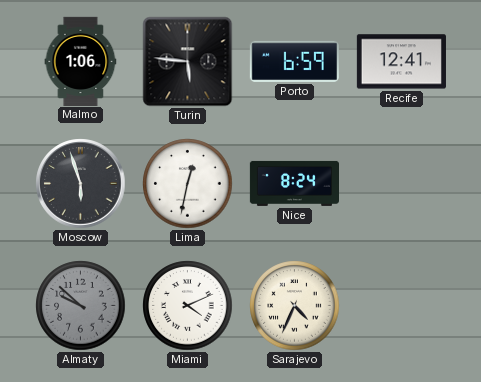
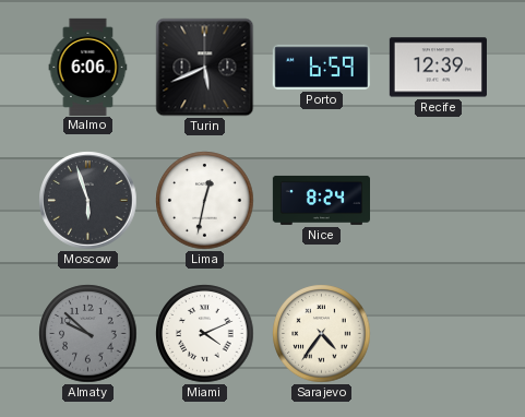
Malmo: 1:06 -> 6:06
Turin: 5:46 -> 5:41
Recife: 12:41 -> 12:39
Sarajevo: 4:34 -> 4:36
